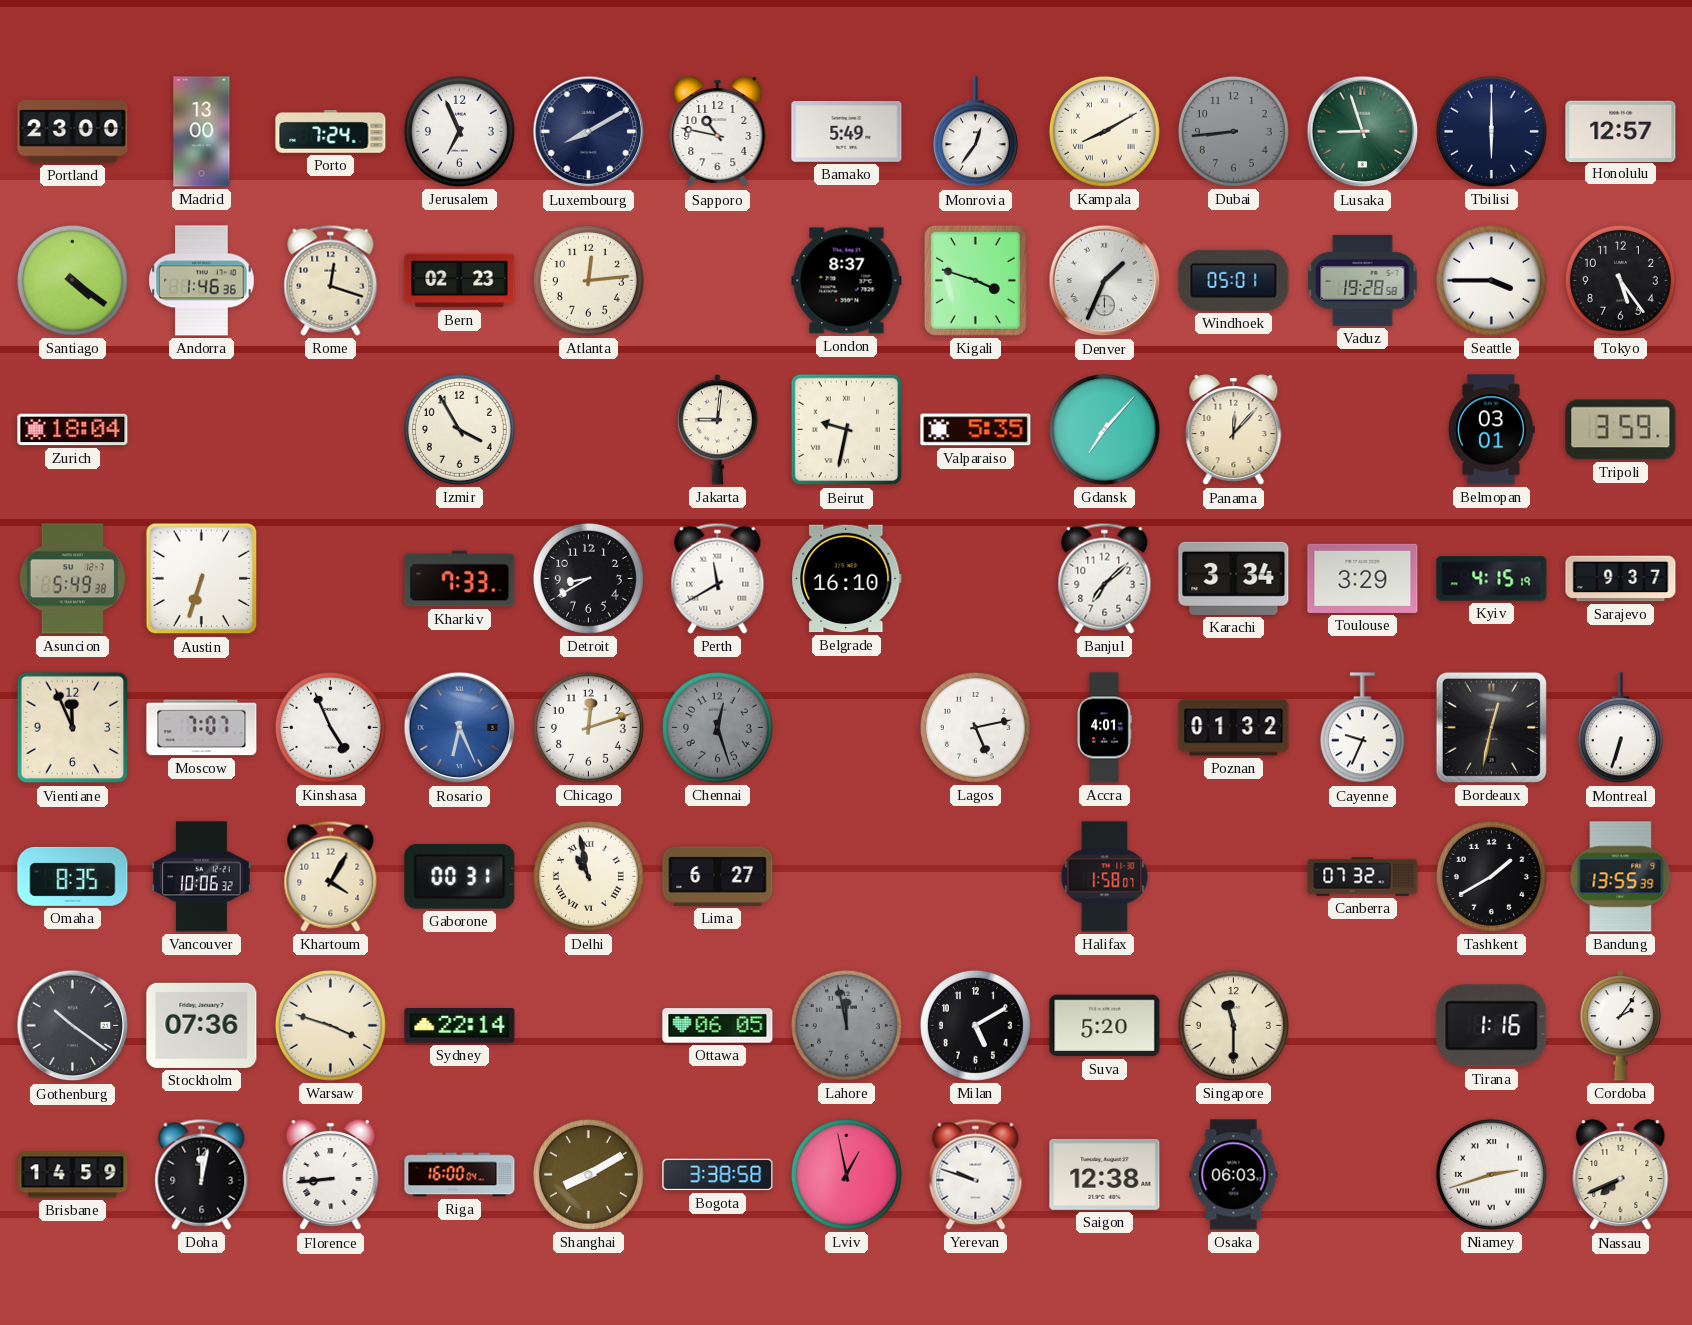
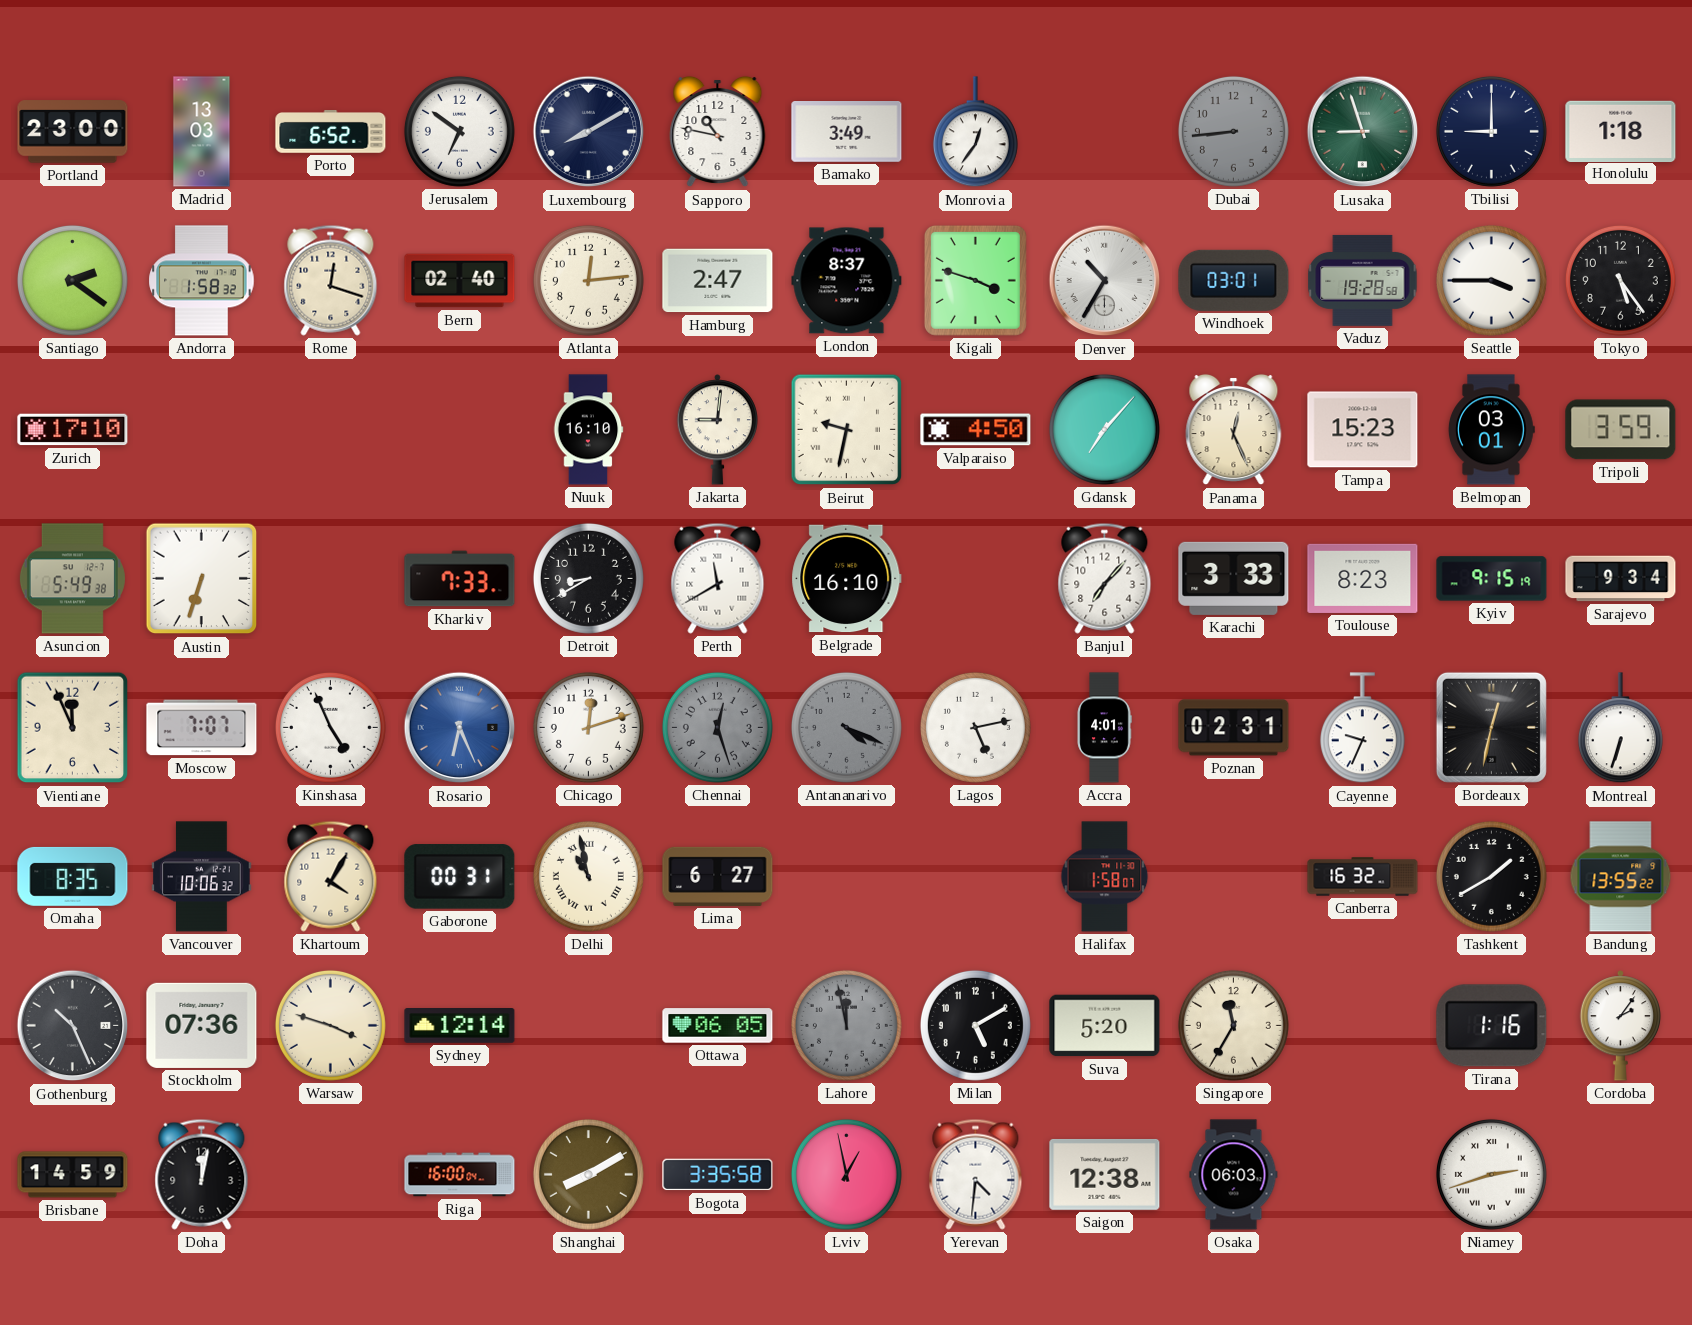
Madrid: 13:00 -> 13:03
Porto: 7:24 -> 6:52
Jerusalem: 6:56 -> 6:51
Bamako: 5:49 -> 3:49
Kampala: 8:10 -> none
Tbilisi: 6:00 -> 9:00
Honolulu: 12:57 -> 1:18
Santiago: 4:21 -> 2:21
Andorra: 1:46 -> 1:58
Bern: 02:23 -> 02:40
Hamburg: none -> 2:47
Denver: 1:34 -> 10:35
Windhoek: 05:01 -> 03:01
Zurich: 18:04 -> 17:10
Izmir: 3:55 -> none
Nuuk: none -> 16:10
Valparaiso: 5:35 -> 4:50
Panama: 12:07 -> 12:26
Tampa: none -> 15:23
Banjul: 7:08 -> 7:07
Karachi: 3:34 -> 3:33
Toulouse: 3:29 -> 8:23
Kyiv: 4:15 -> 9:15
Sarajevo: 9:37 -> 9:34
Antananarivo: none -> 4:19
Poznan: 01:32 -> 02:31
Canberra: 07:32 -> 16:32
Bandung: 13:55:39 -> 13:55:22
Gothenburg: 10:21 -> 10:26
Sydney: 22:14 -> 12:14
Singapore: 11:30 -> 11:35
Florence: 8:44 -> none
Bogota: 3:38 -> 3:35
Yerevan: 9:48 -> 4:31
Nassau: 7:41 -> none
